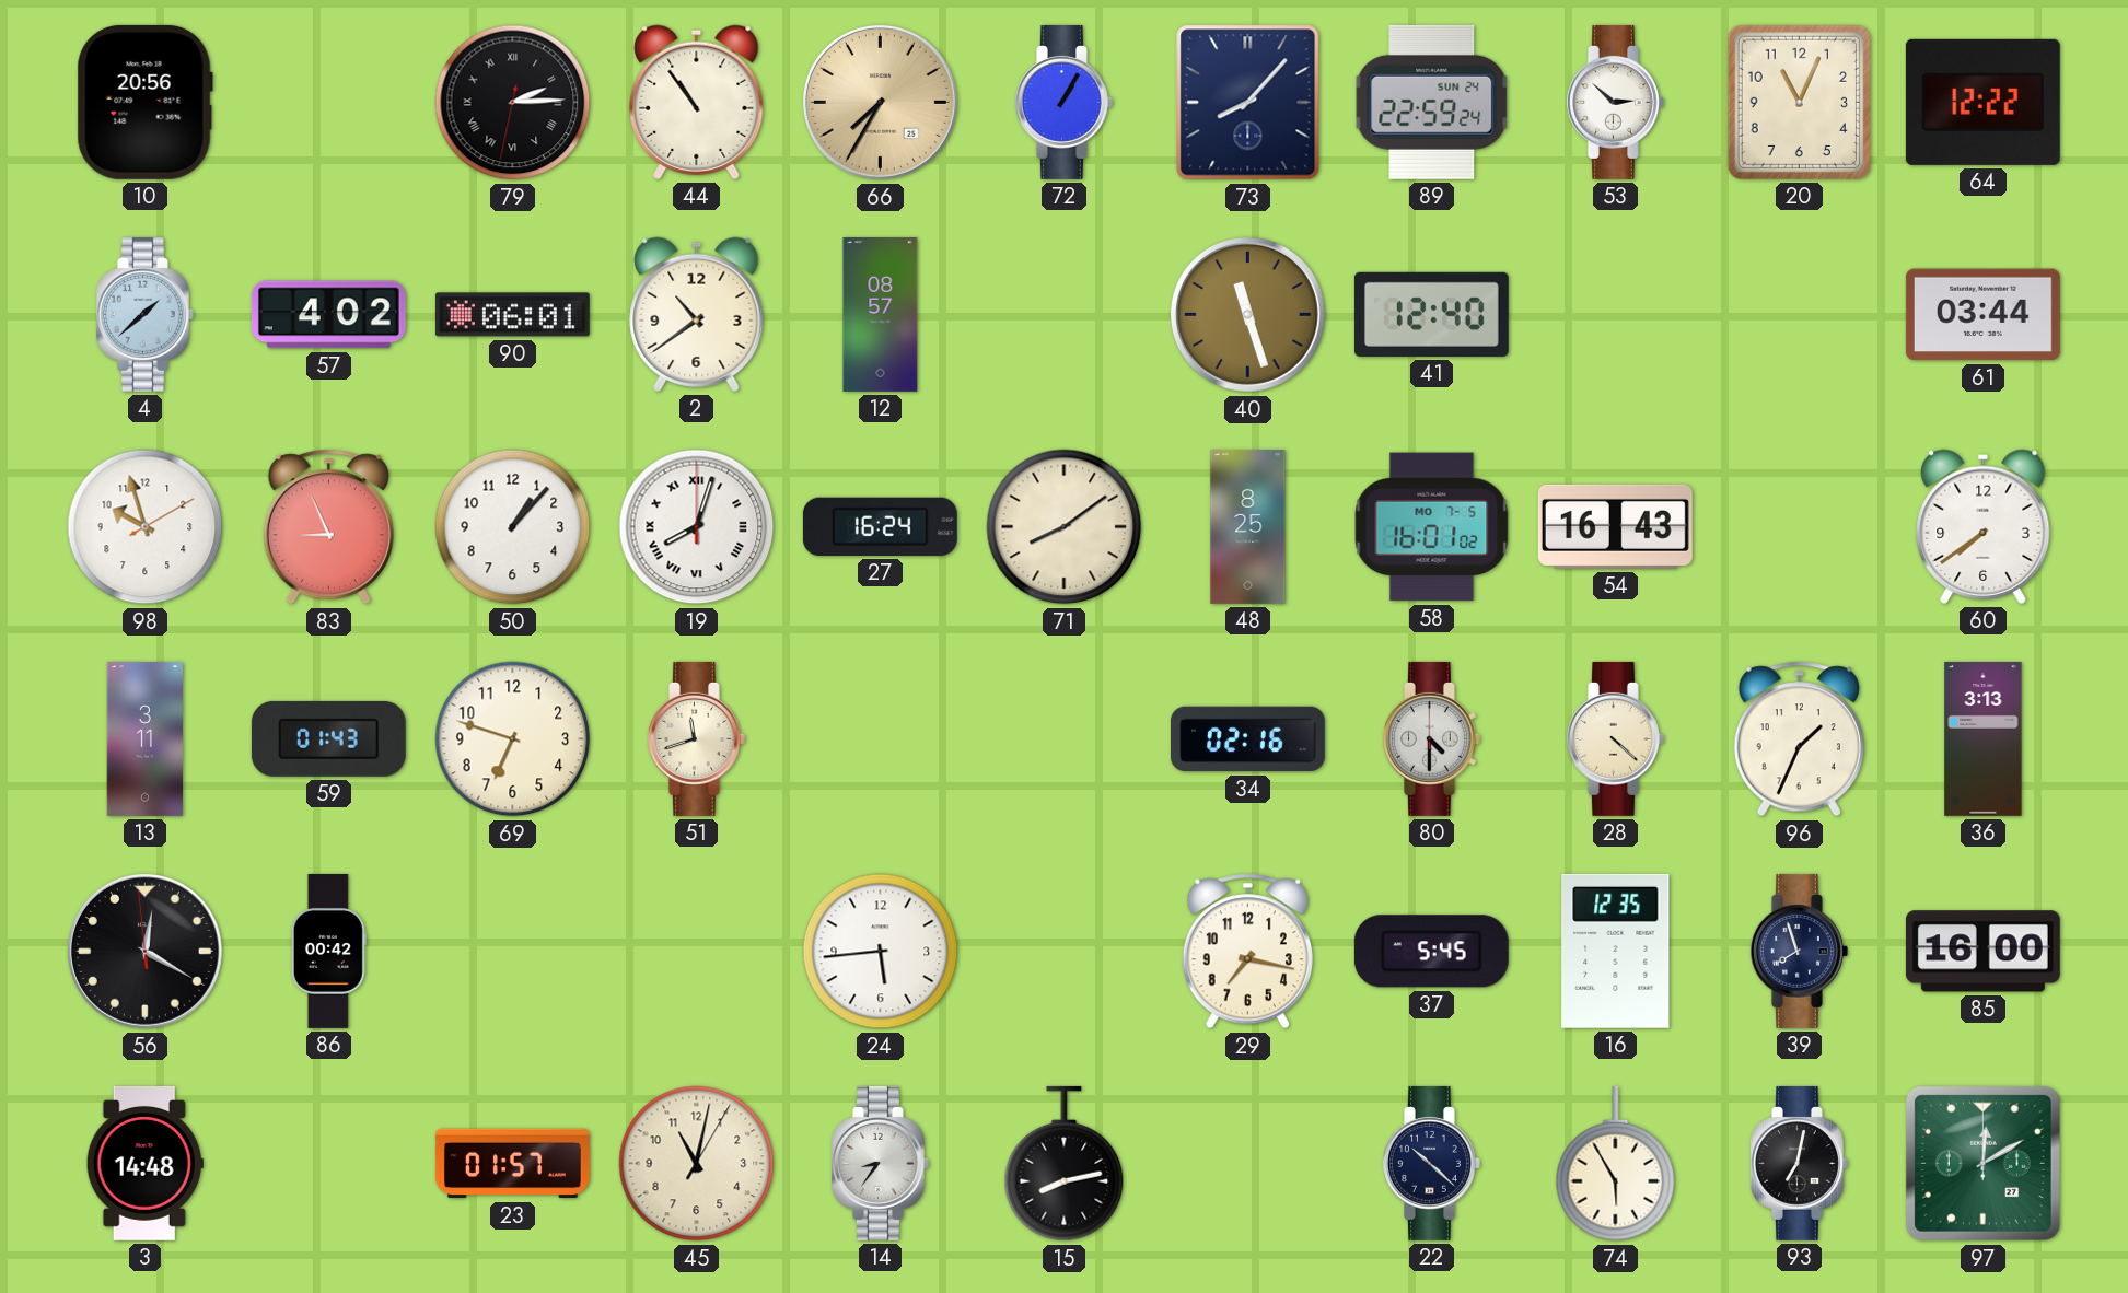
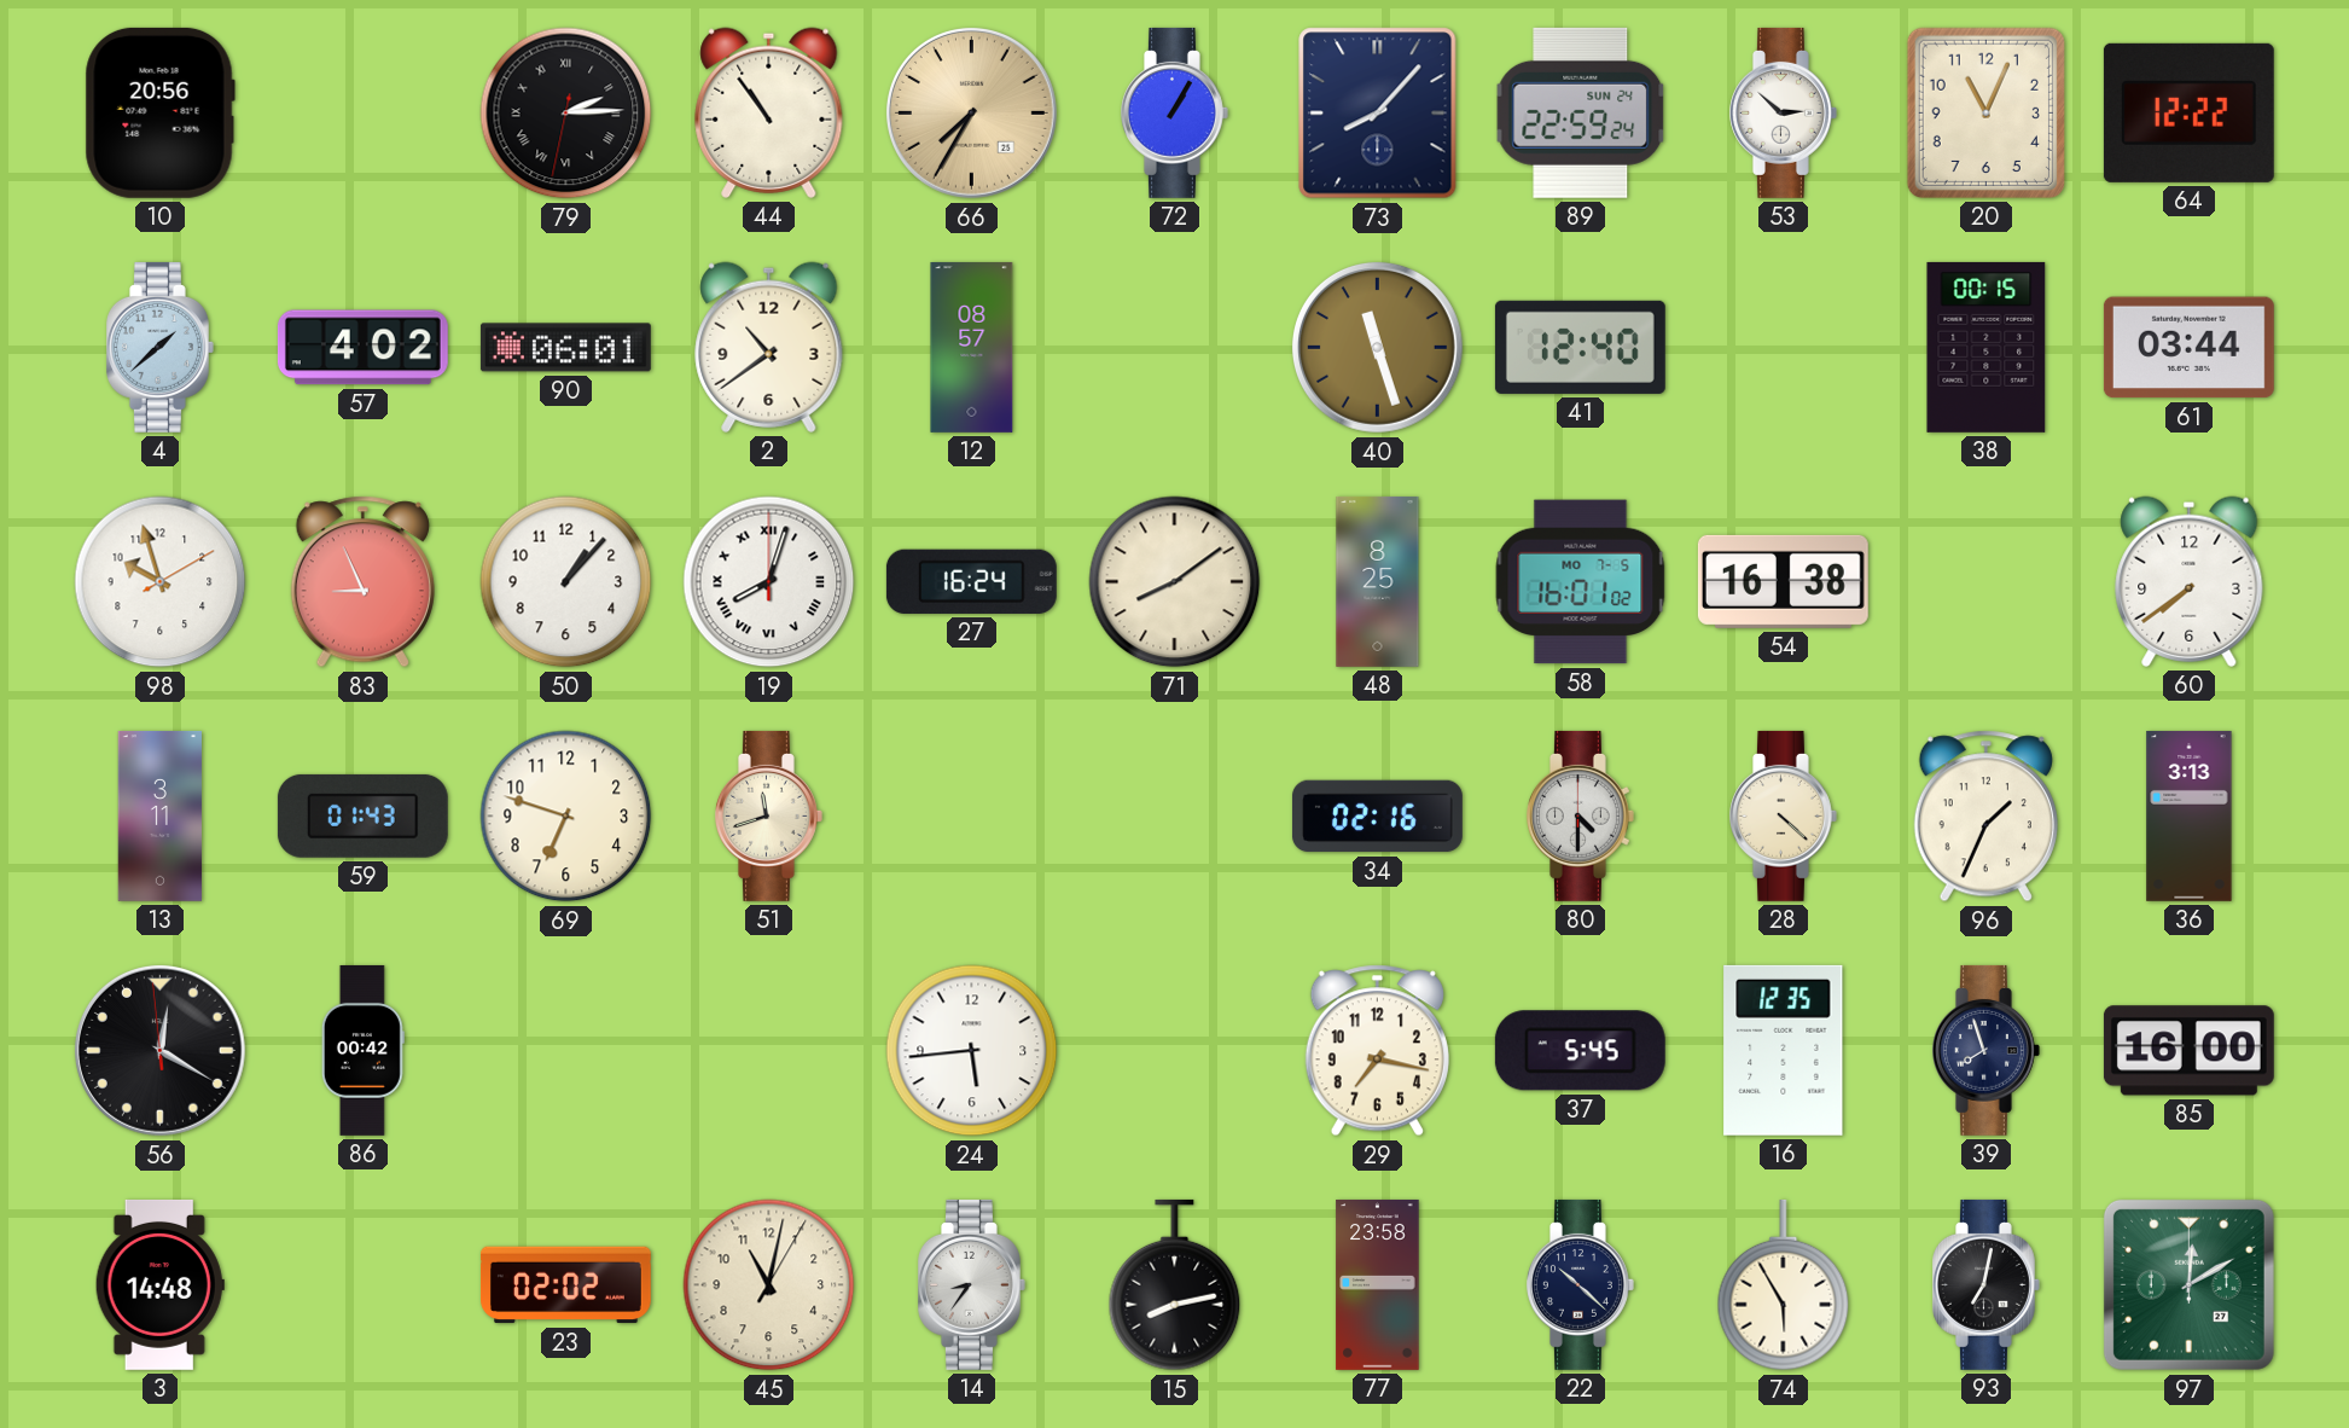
38: none -> 00:15
54: 16:43 -> 16:38
23: 01:57 -> 02:02
77: none -> 23:58
